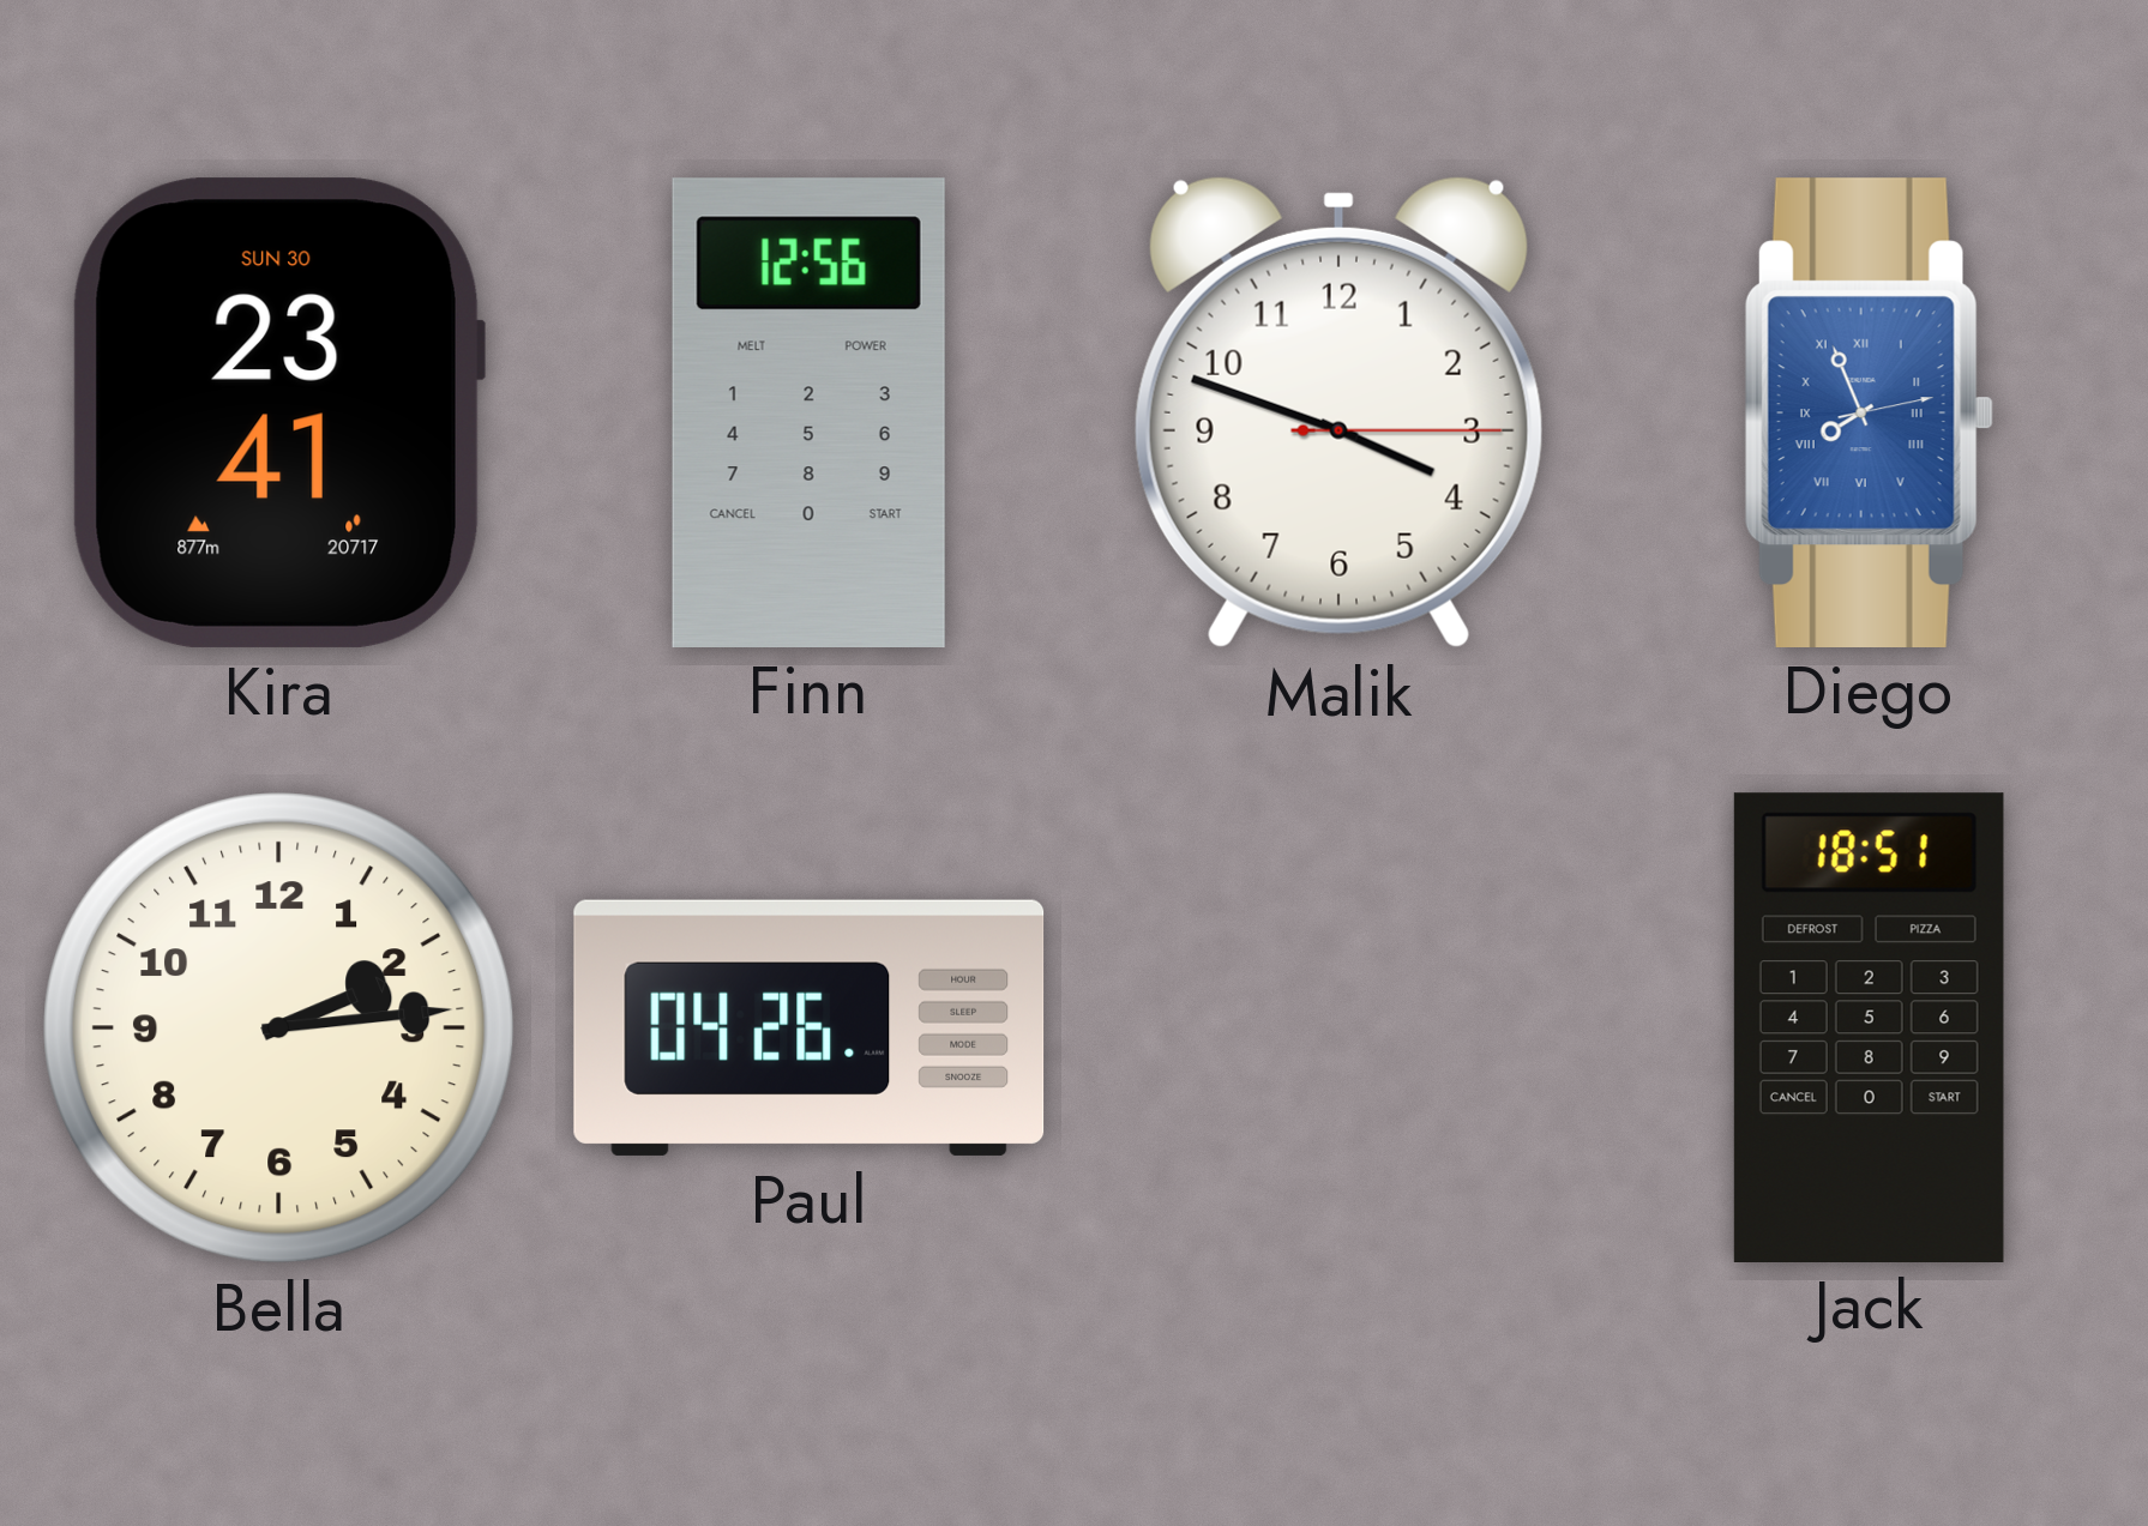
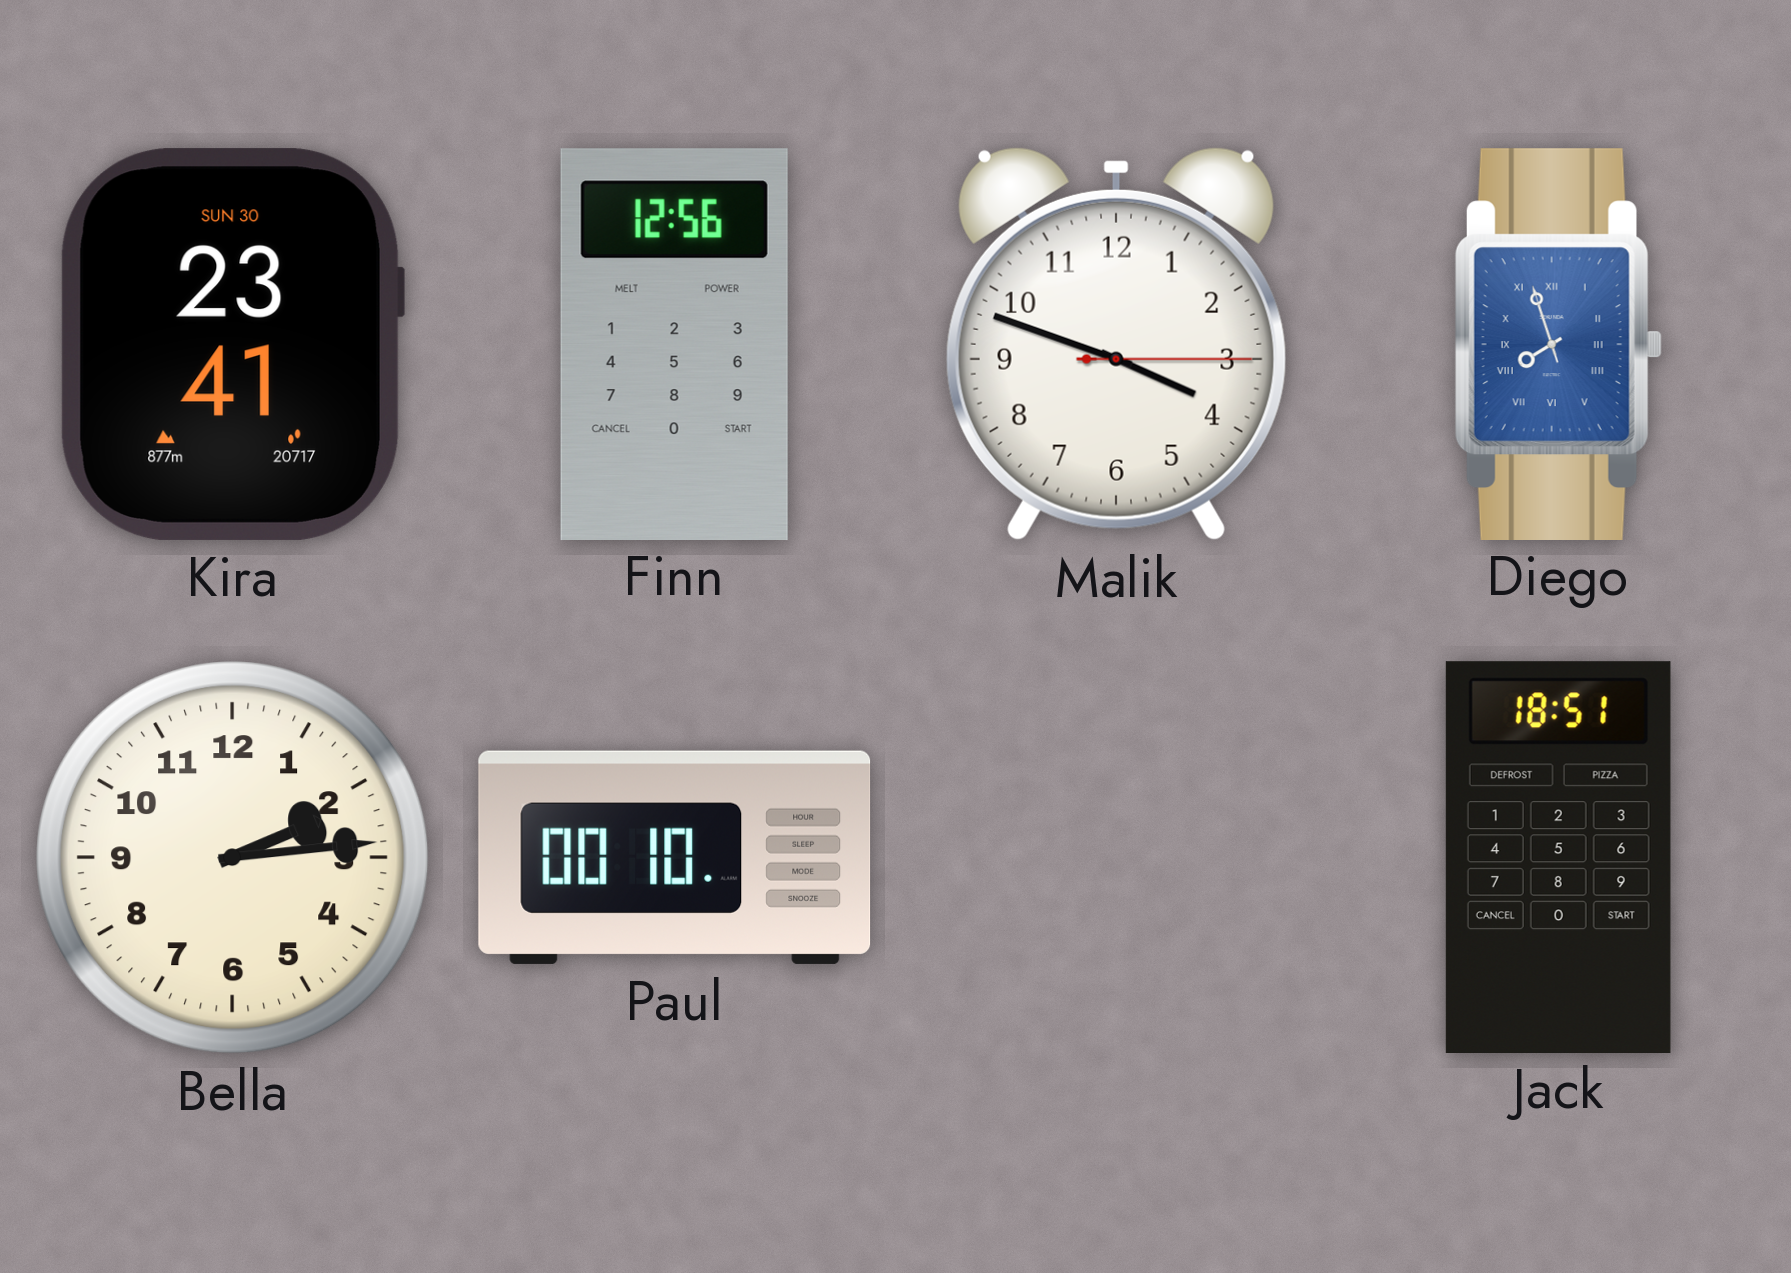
Diego: 7:56:13 -> 7:56:57
Paul: 04:26 -> 00:10
